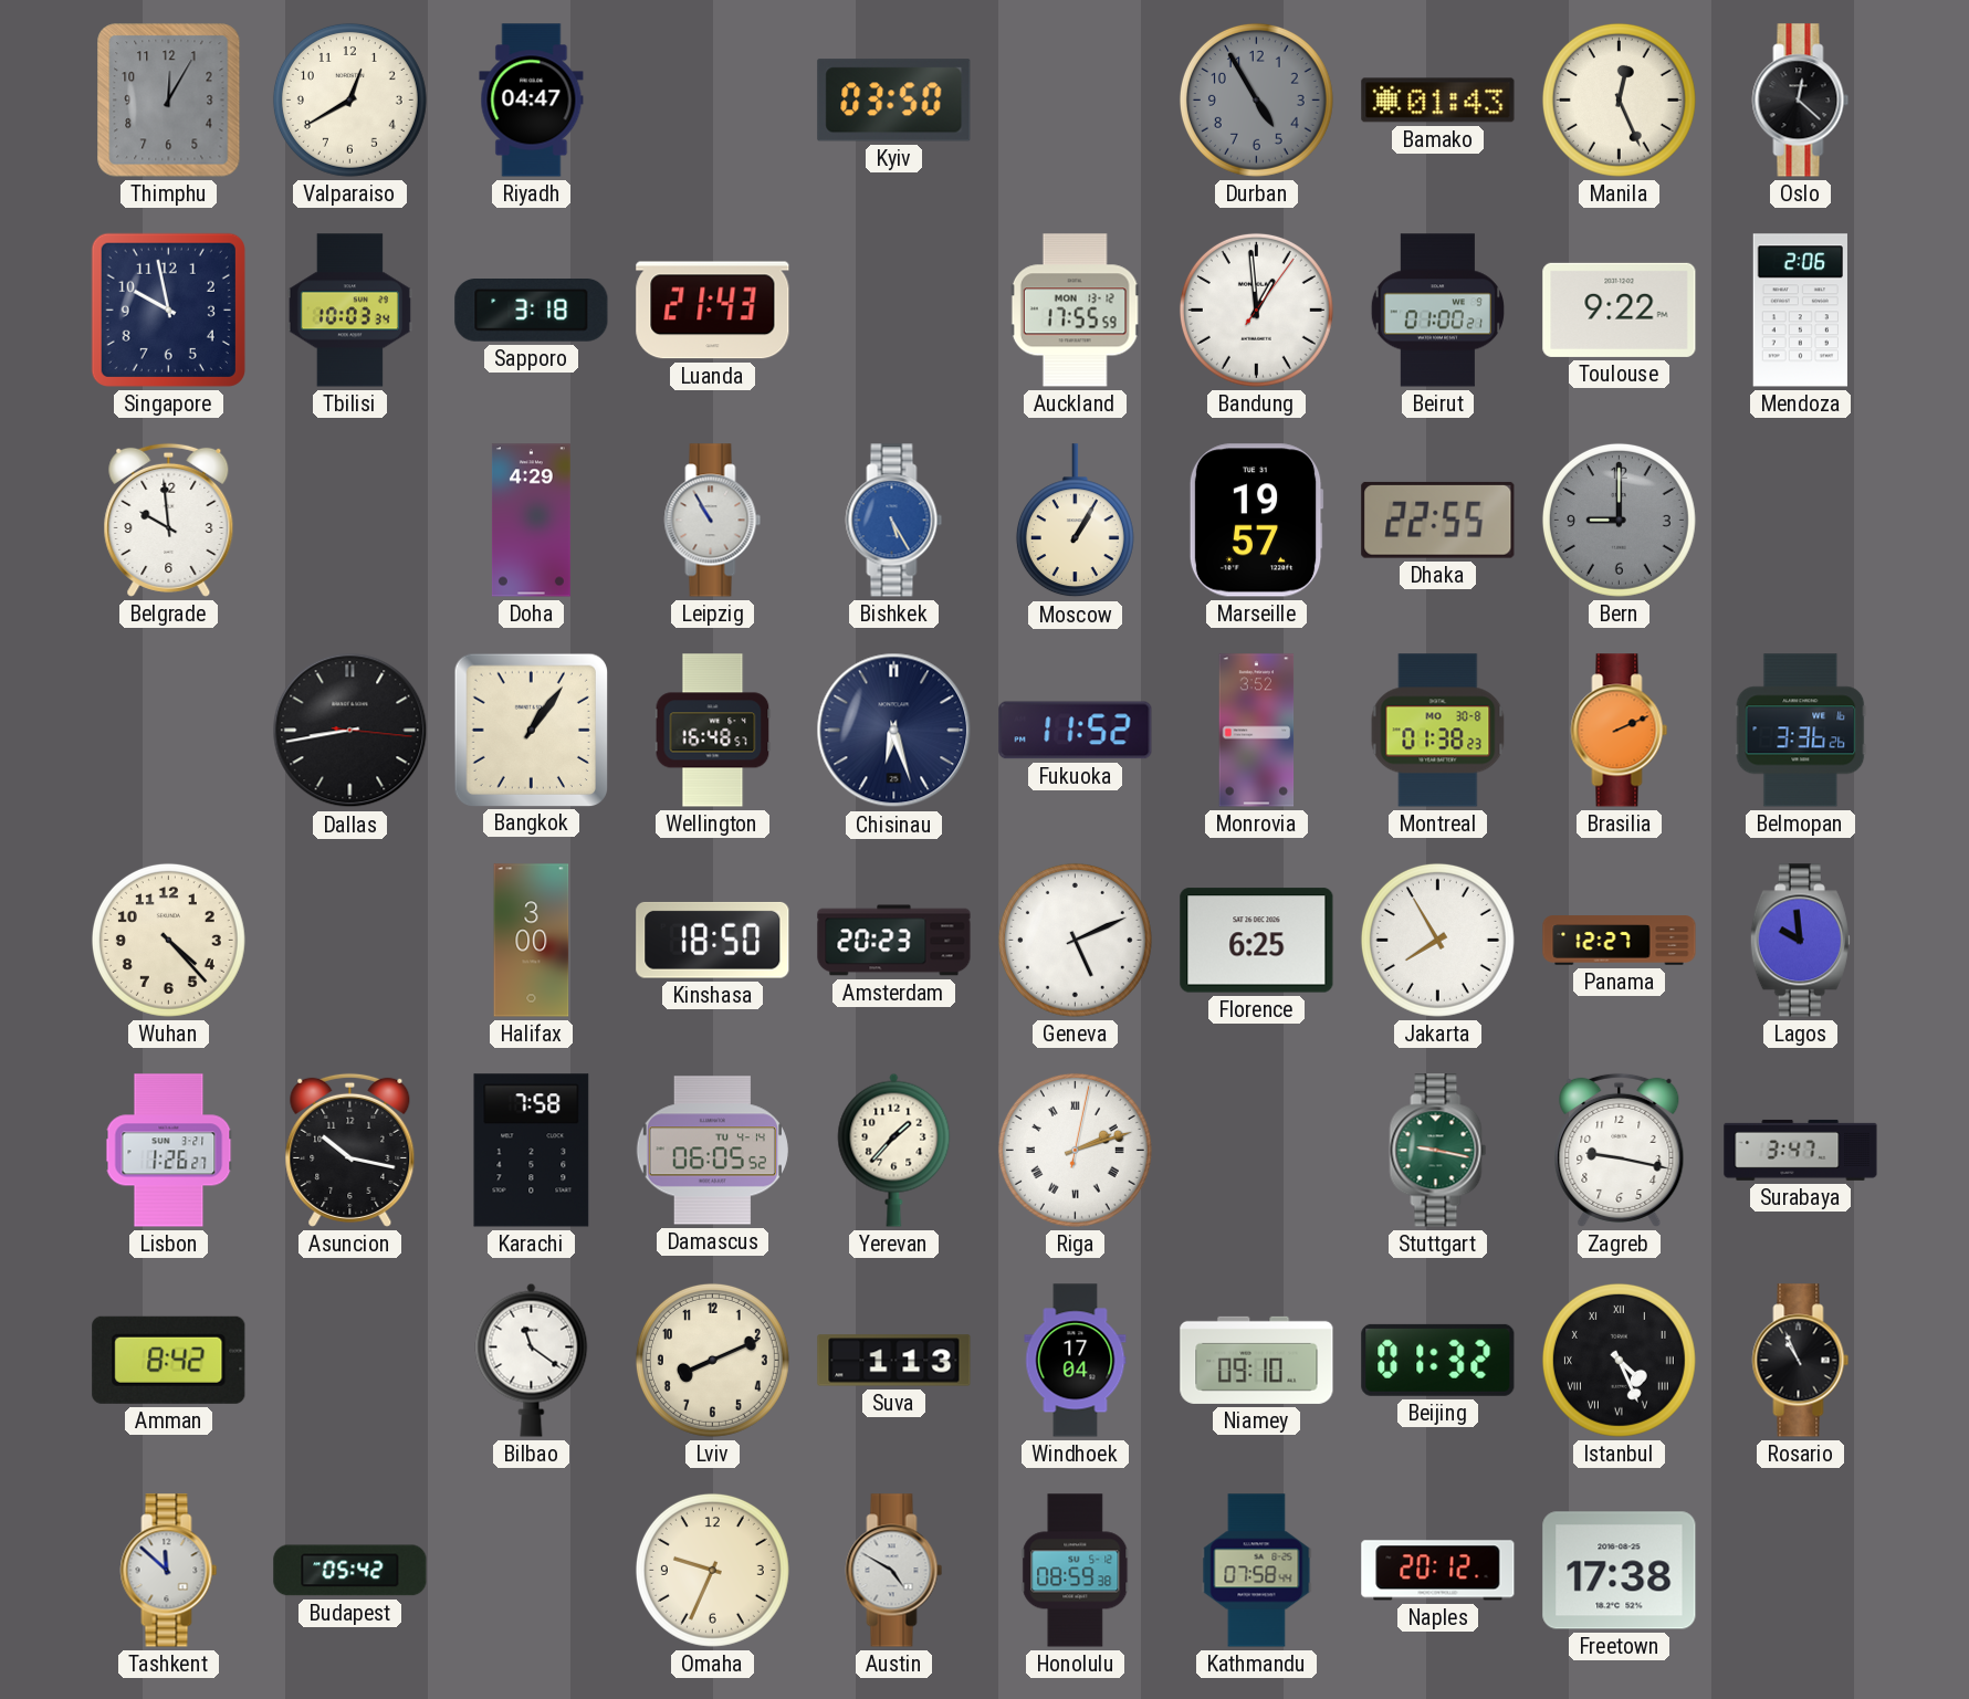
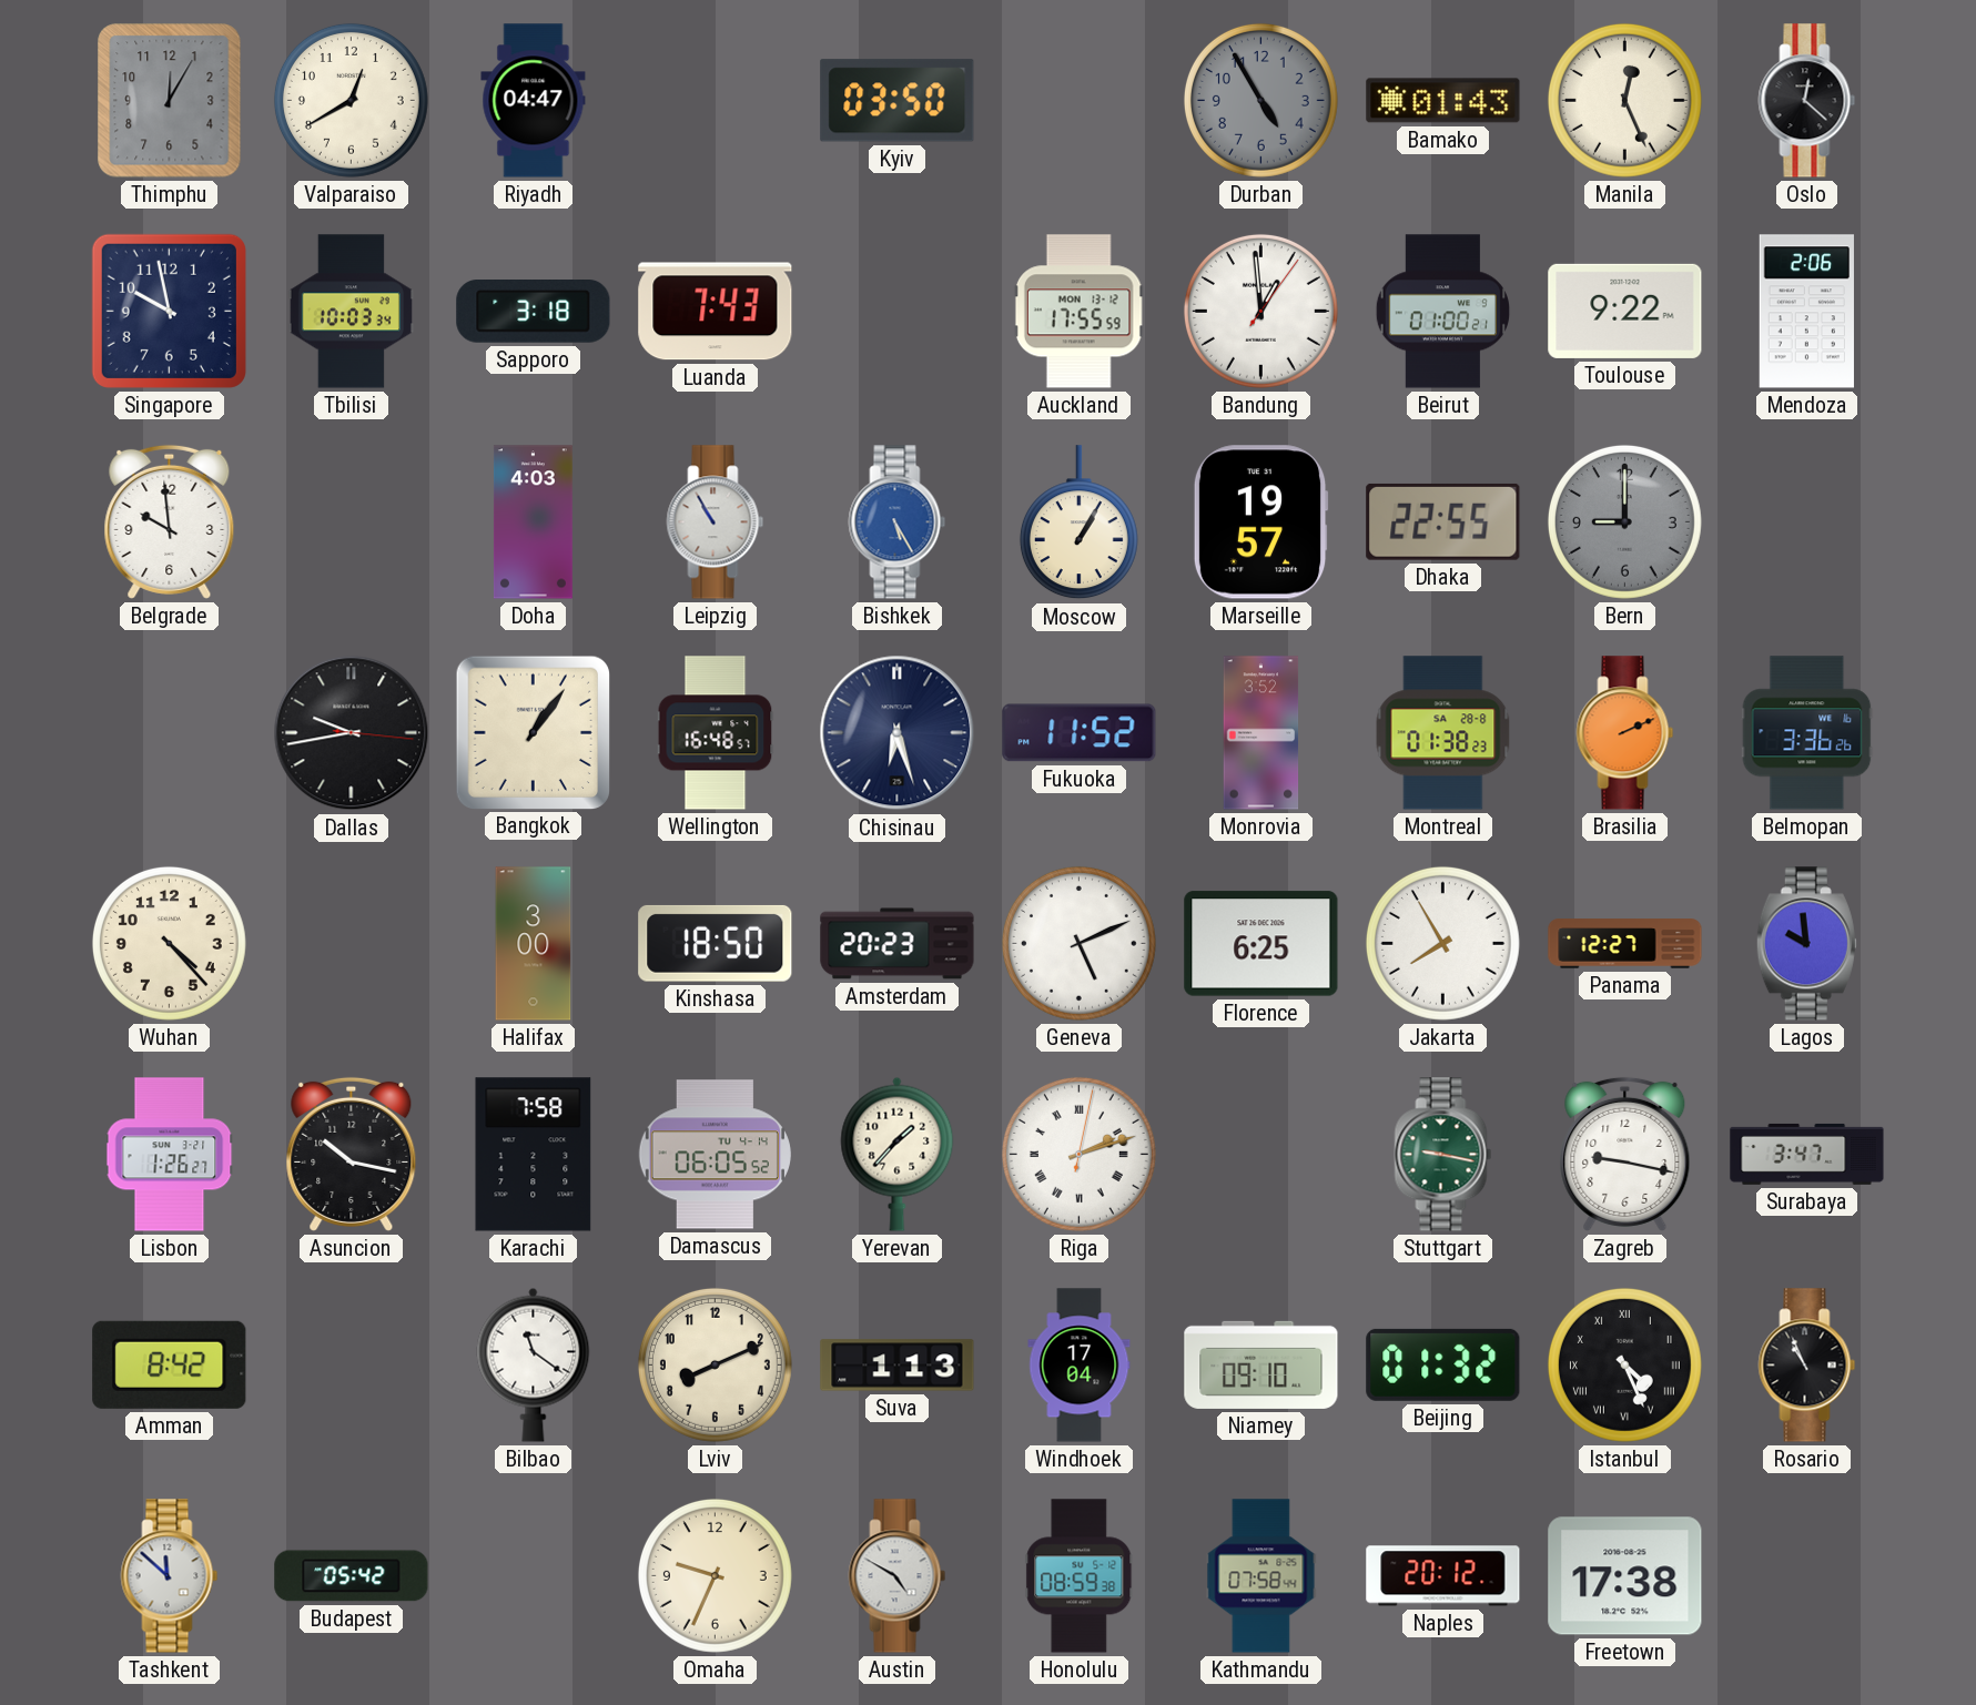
Luanda: 21:43 -> 7:43
Doha: 4:29 -> 4:03
Dallas: 8:43 -> 9:43
Montreal date: MO 30-8 -> SA 28-8
